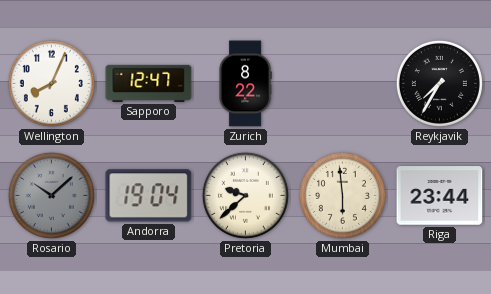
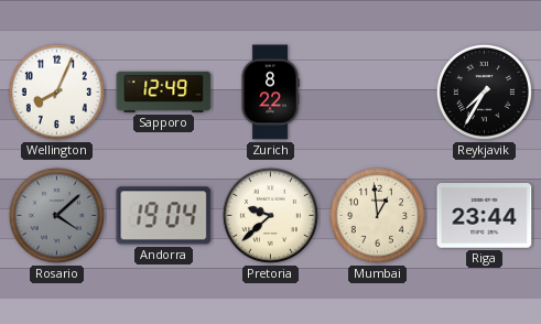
Sapporo: 12:47 -> 12:49
Rosario: 10:08 -> 4:08
Mumbai: 5:59 -> 12:59
